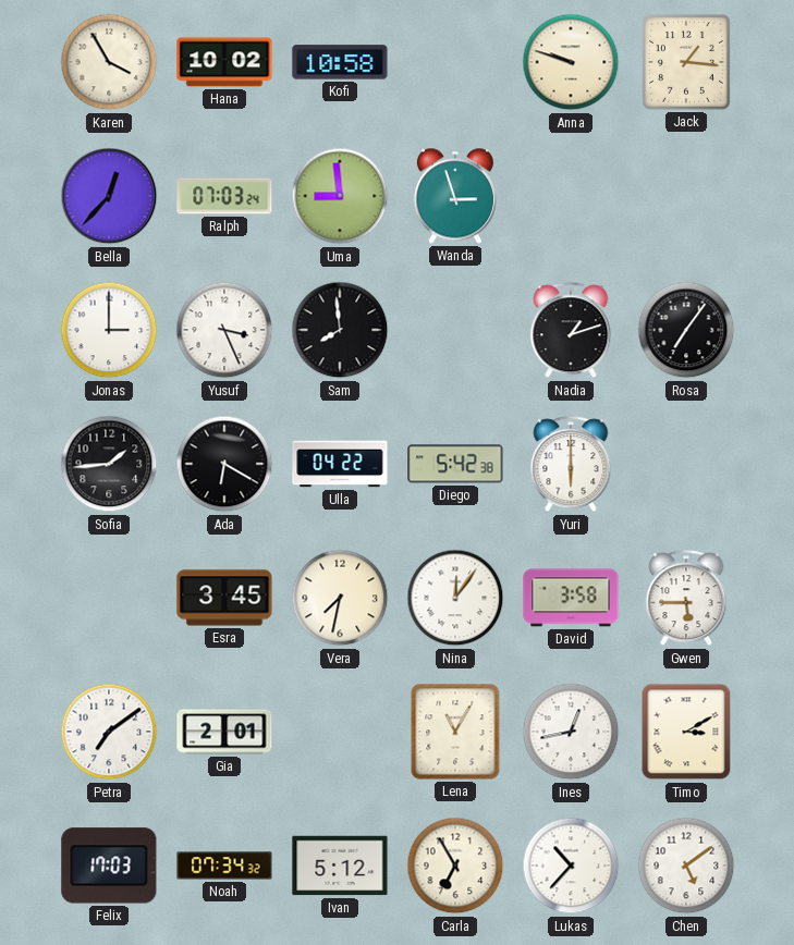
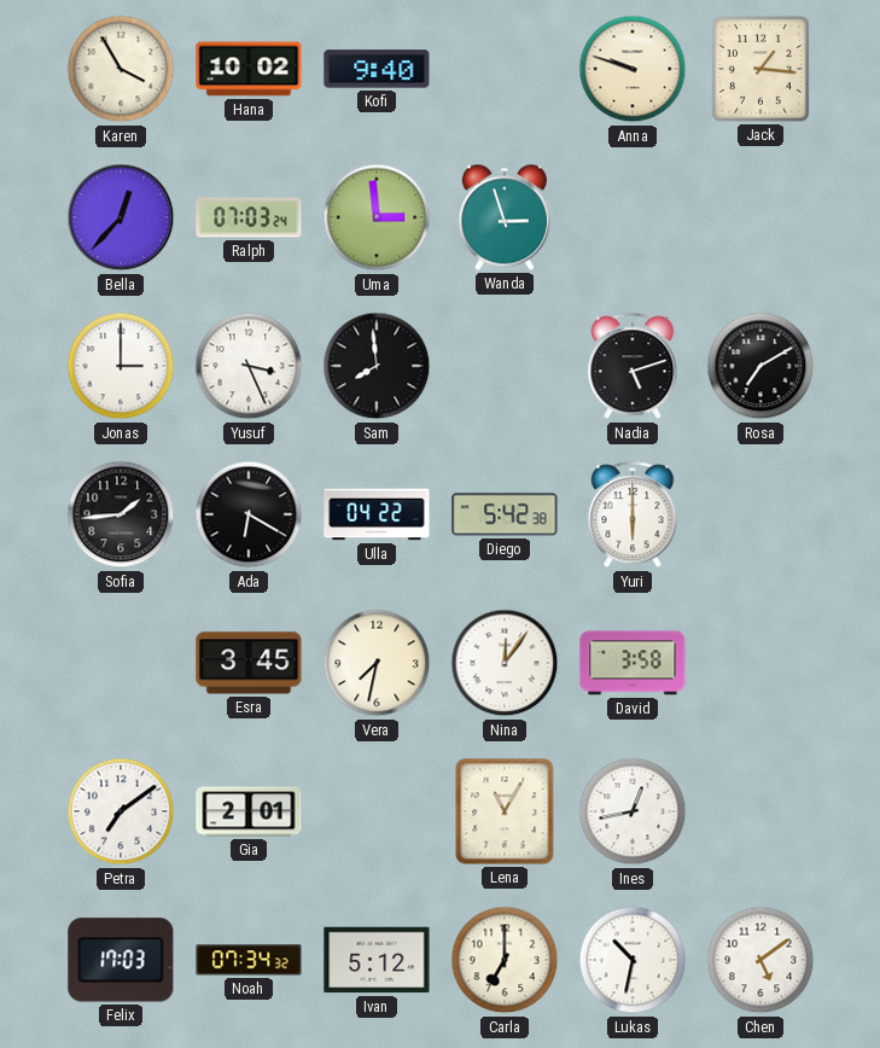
Kofi: 10:58 -> 9:40
Uma: 8:59 -> 2:59
Nadia: 1:12 -> 5:12
Rosa: 7:06 -> 7:10
Gwen: 5:45 -> none
Timo: 3:10 -> none
Carla: 6:55 -> 7:00
Lukas: 10:37 -> 10:32
